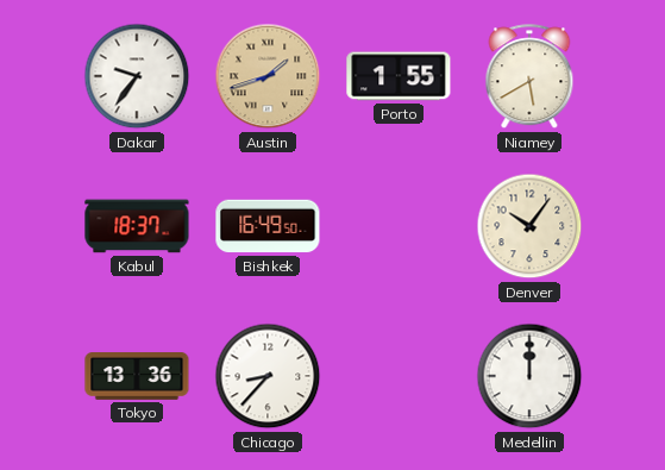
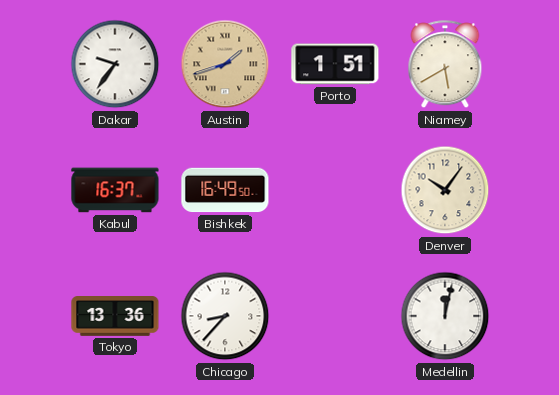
Porto: 1:55 -> 1:51
Kabul: 18:37 -> 16:37
Medellin: 12:00 -> 12:02
